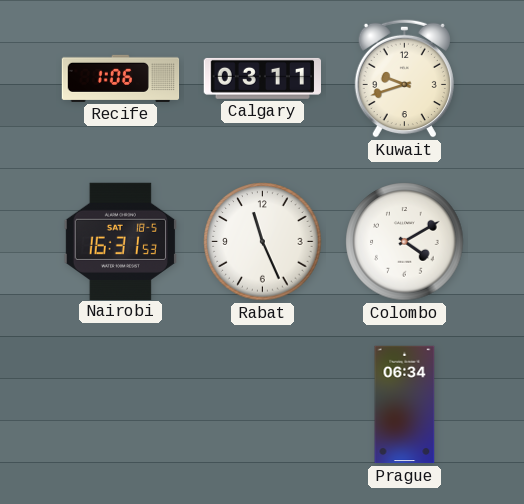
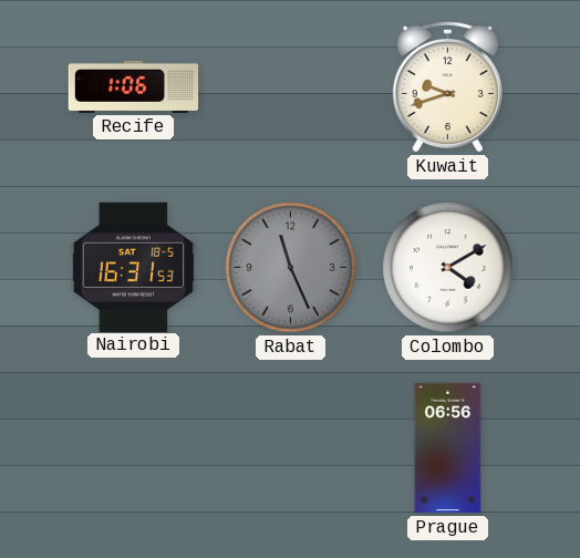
Calgary: 03:11 -> none
Rabat dial: white -> grey
Prague: 06:34 -> 06:56
